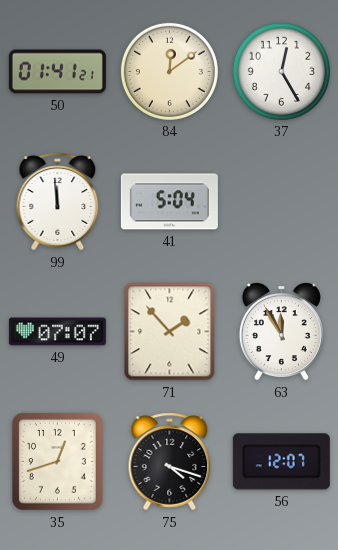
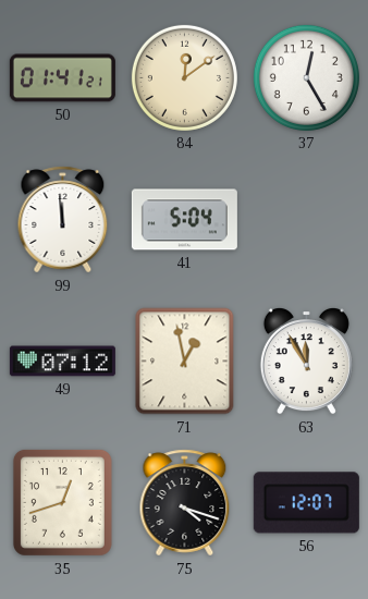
49: 07:07 -> 07:12
71: 1:53 -> 12:58
